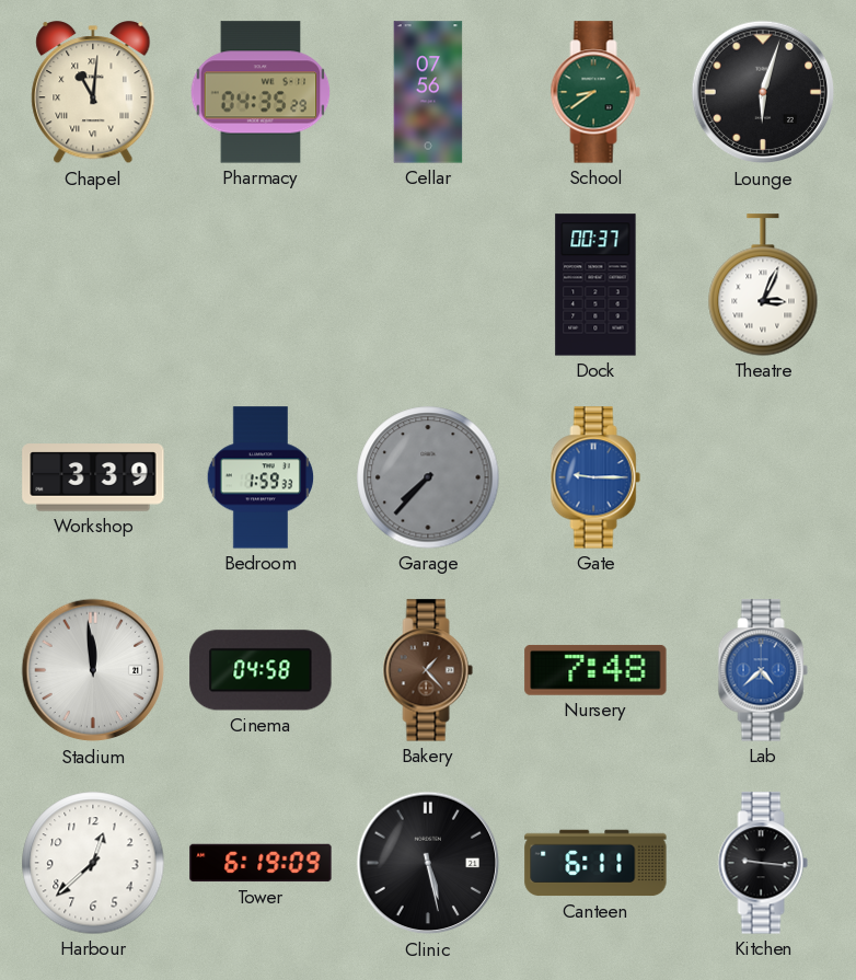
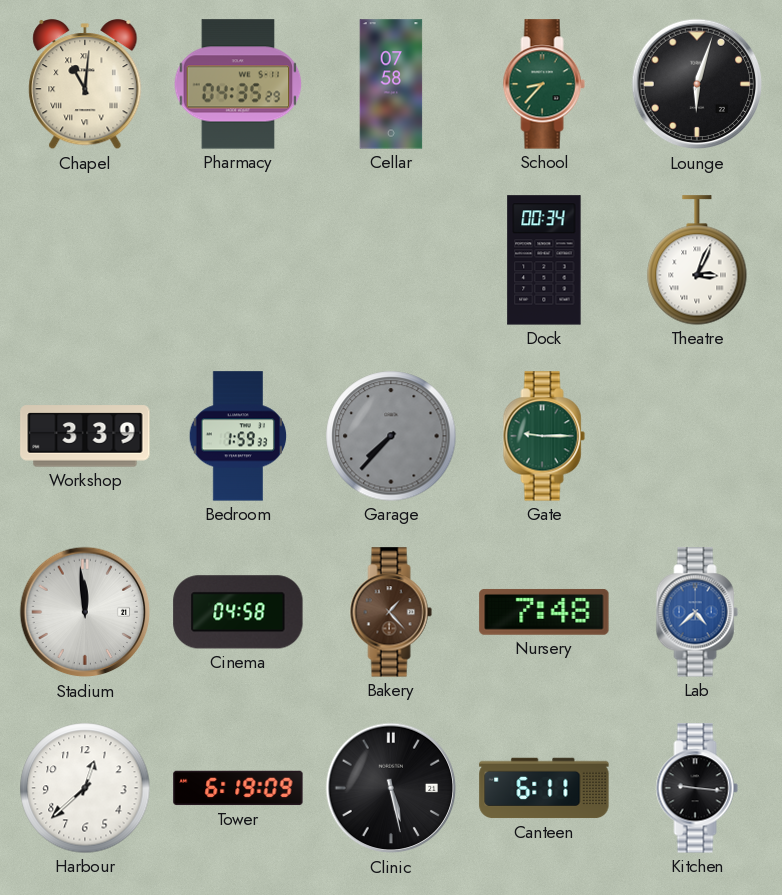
Cellar: 07:56 -> 07:58
School: 8:39 -> 8:37
Dock: 00:37 -> 00:34
Gate dial: blue -> green
